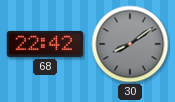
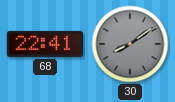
68: 22:42 -> 22:41
